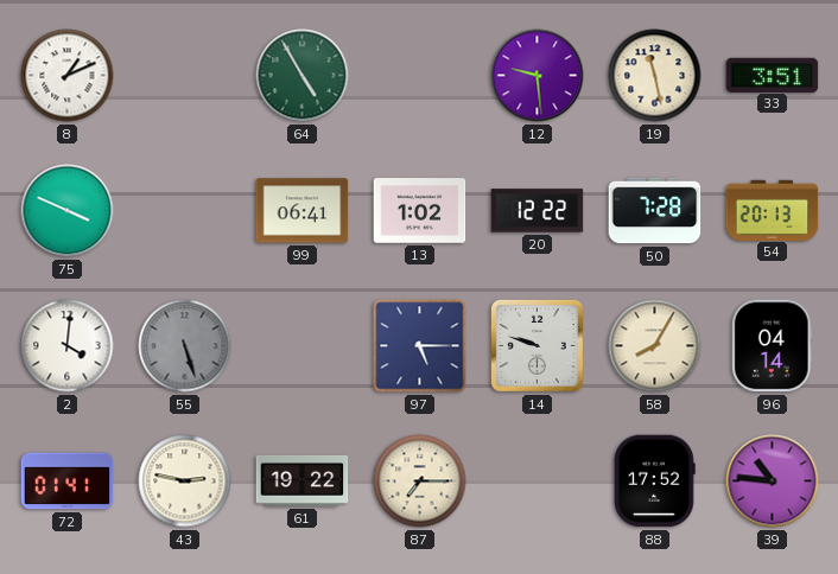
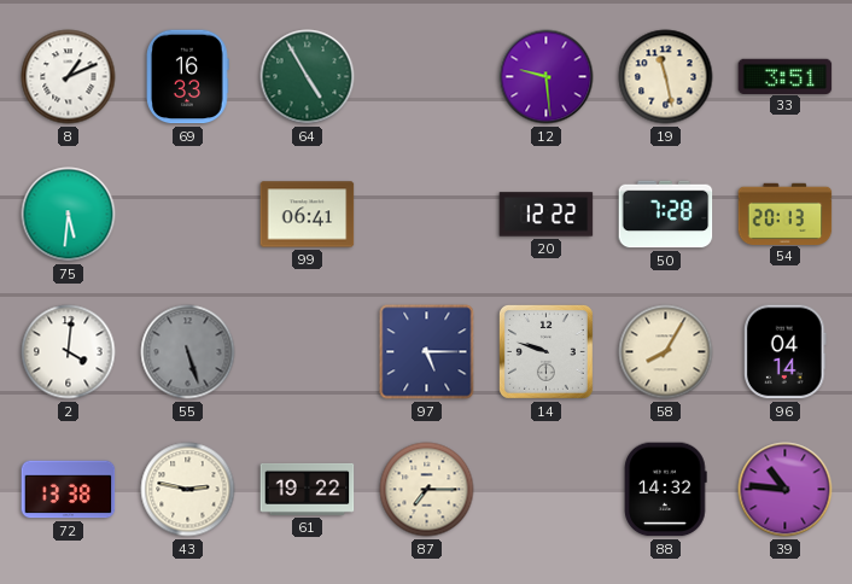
69: none -> 16:33
75: 3:49 -> 5:31
13: 1:02 -> none
72: 01:41 -> 13:38
88: 17:52 -> 14:32
